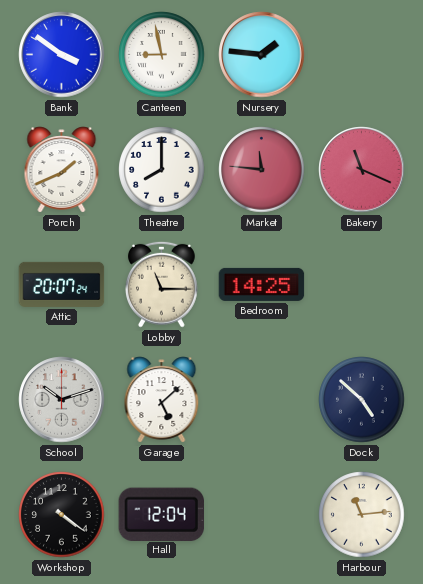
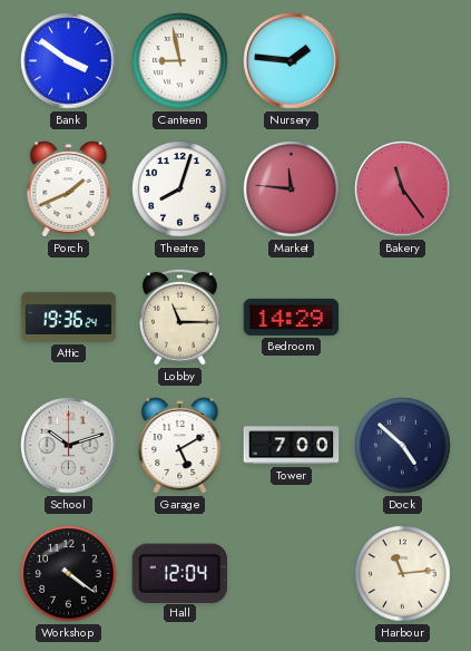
Theatre: 8:00 -> 8:03
Bakery: 11:19 -> 11:24
Attic: 20:07 -> 19:36
Bedroom: 14:25 -> 14:29
Garage: 5:08 -> 5:10
Tower: none -> 7:00
